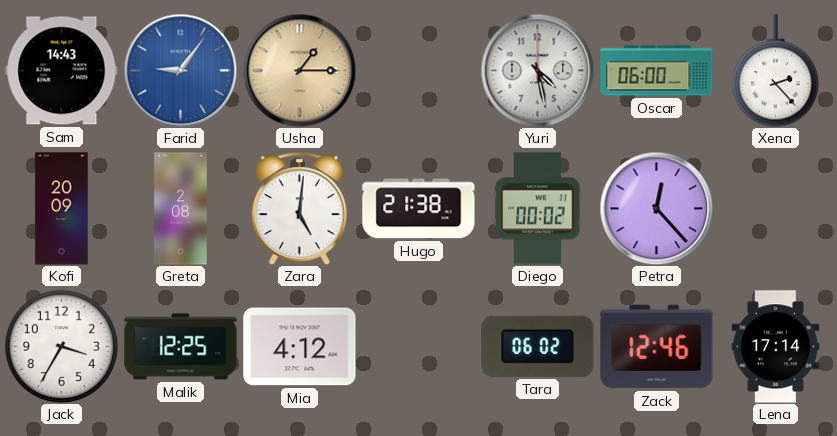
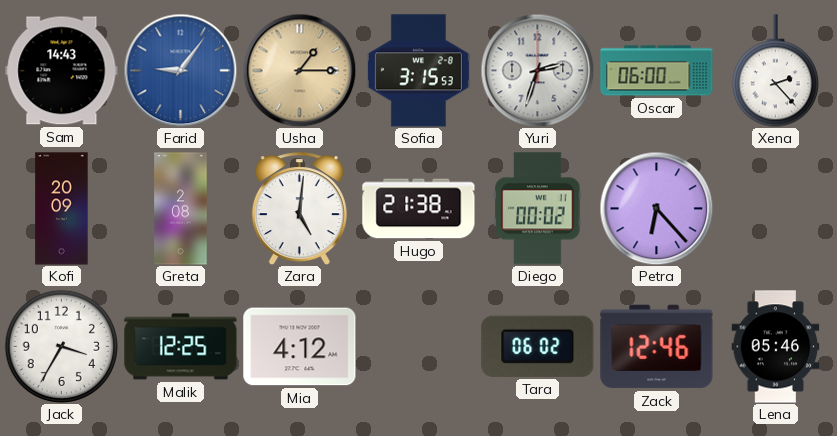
Sofia: none -> 3:15
Yuri: 4:28 -> 2:33
Petra: 12:23 -> 6:23
Lena: 17:14 -> 05:46
